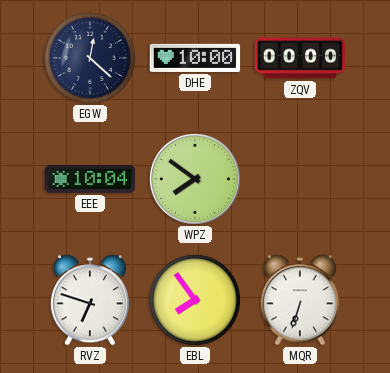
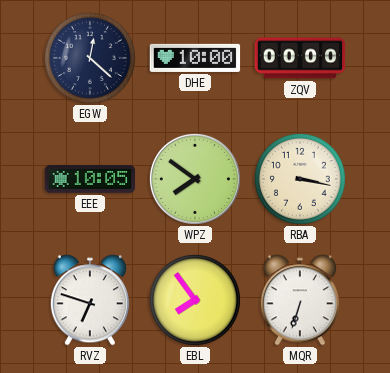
EEE: 10:04 -> 10:05
RBA: none -> 3:17
